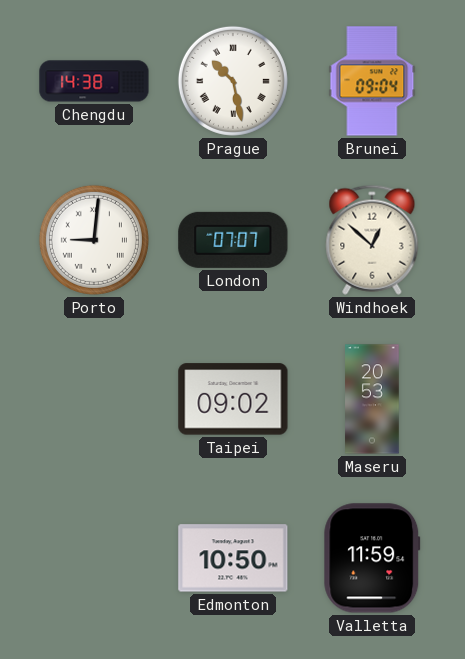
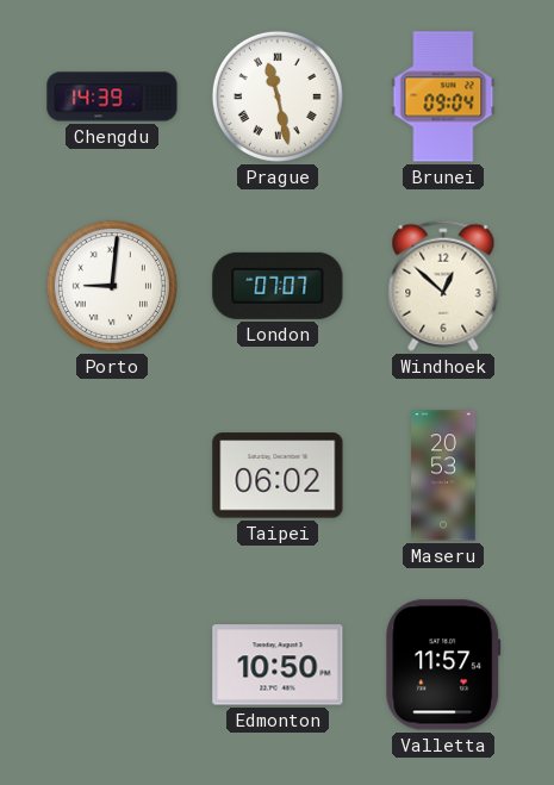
Chengdu: 14:38 -> 14:39
Prague: 10:28 -> 11:28
Taipei: 09:02 -> 06:02
Valletta: 11:59 -> 11:57
